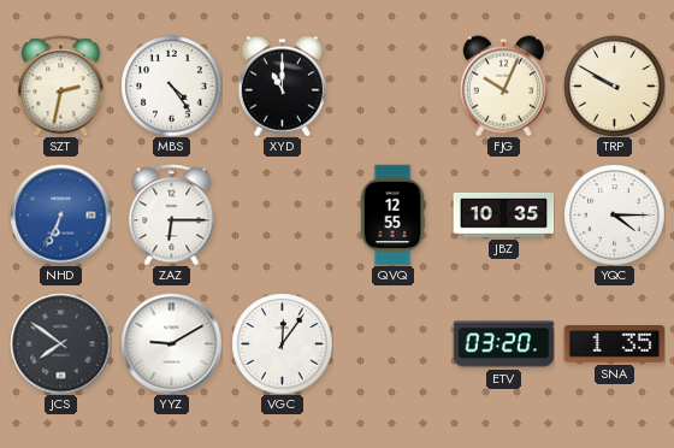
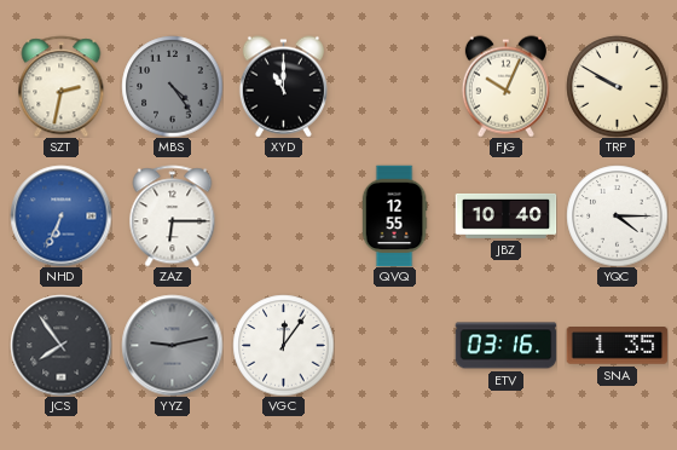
MBS dial: white -> grey
JBZ: 10:35 -> 10:40
JCS: 7:51 -> 7:54
YYZ: 9:10 -> 9:13
YYZ dial: white -> grey
ETV: 03:20 -> 03:16
